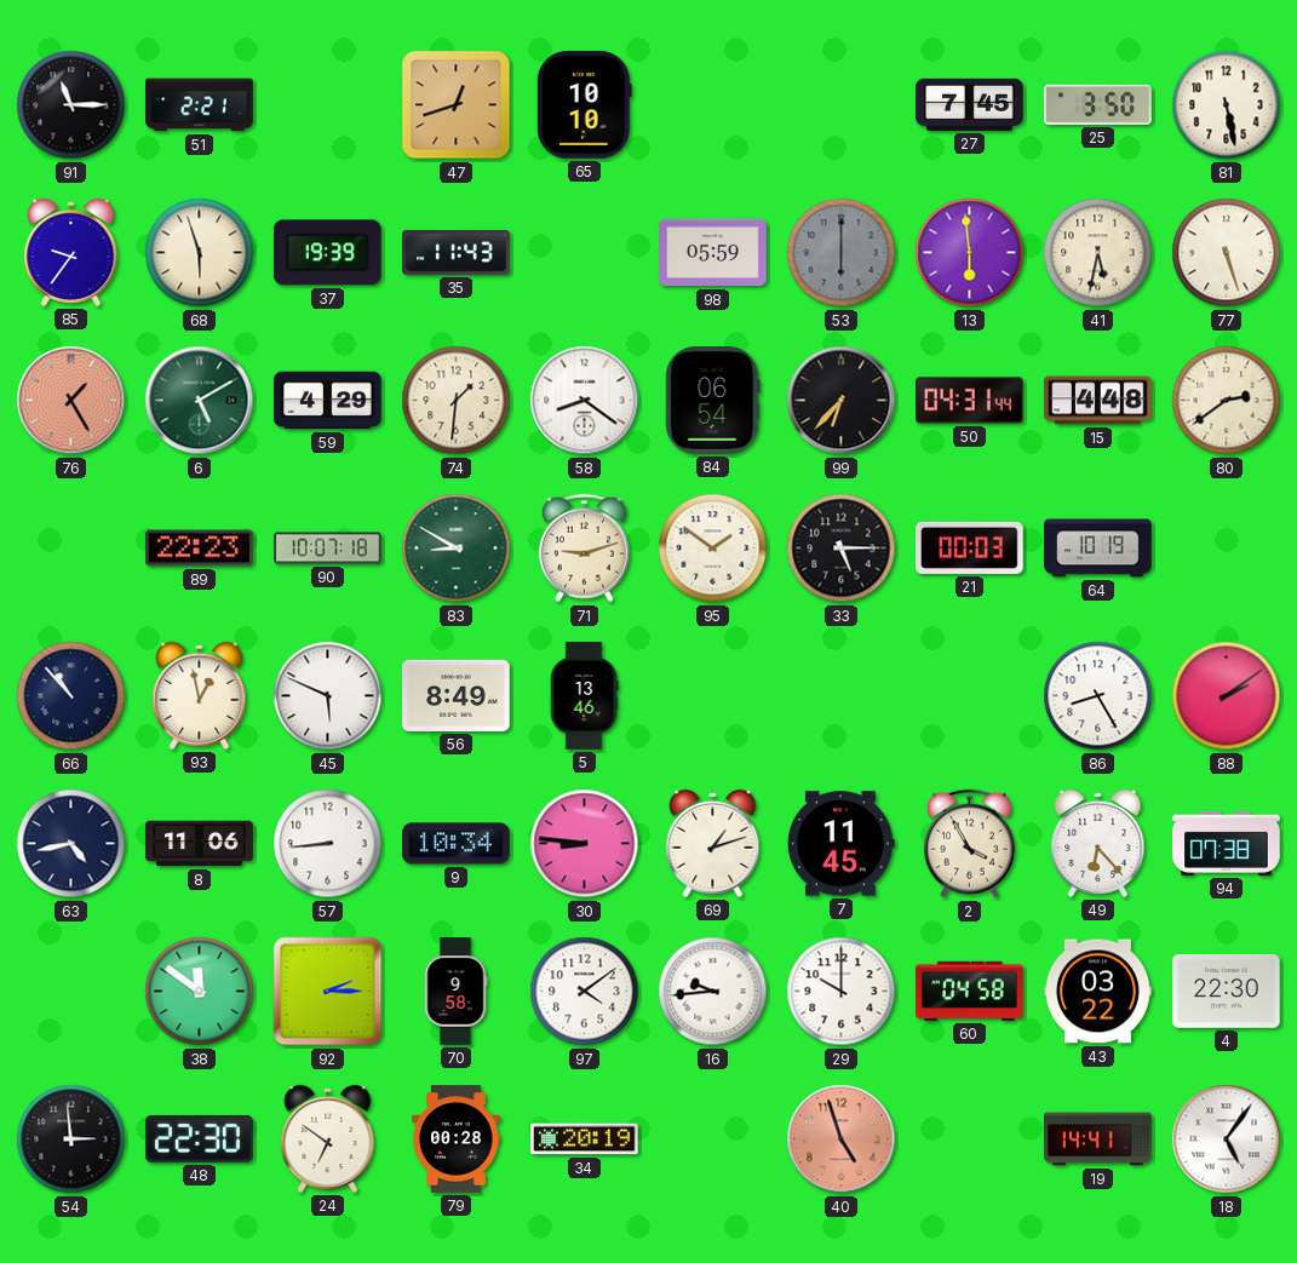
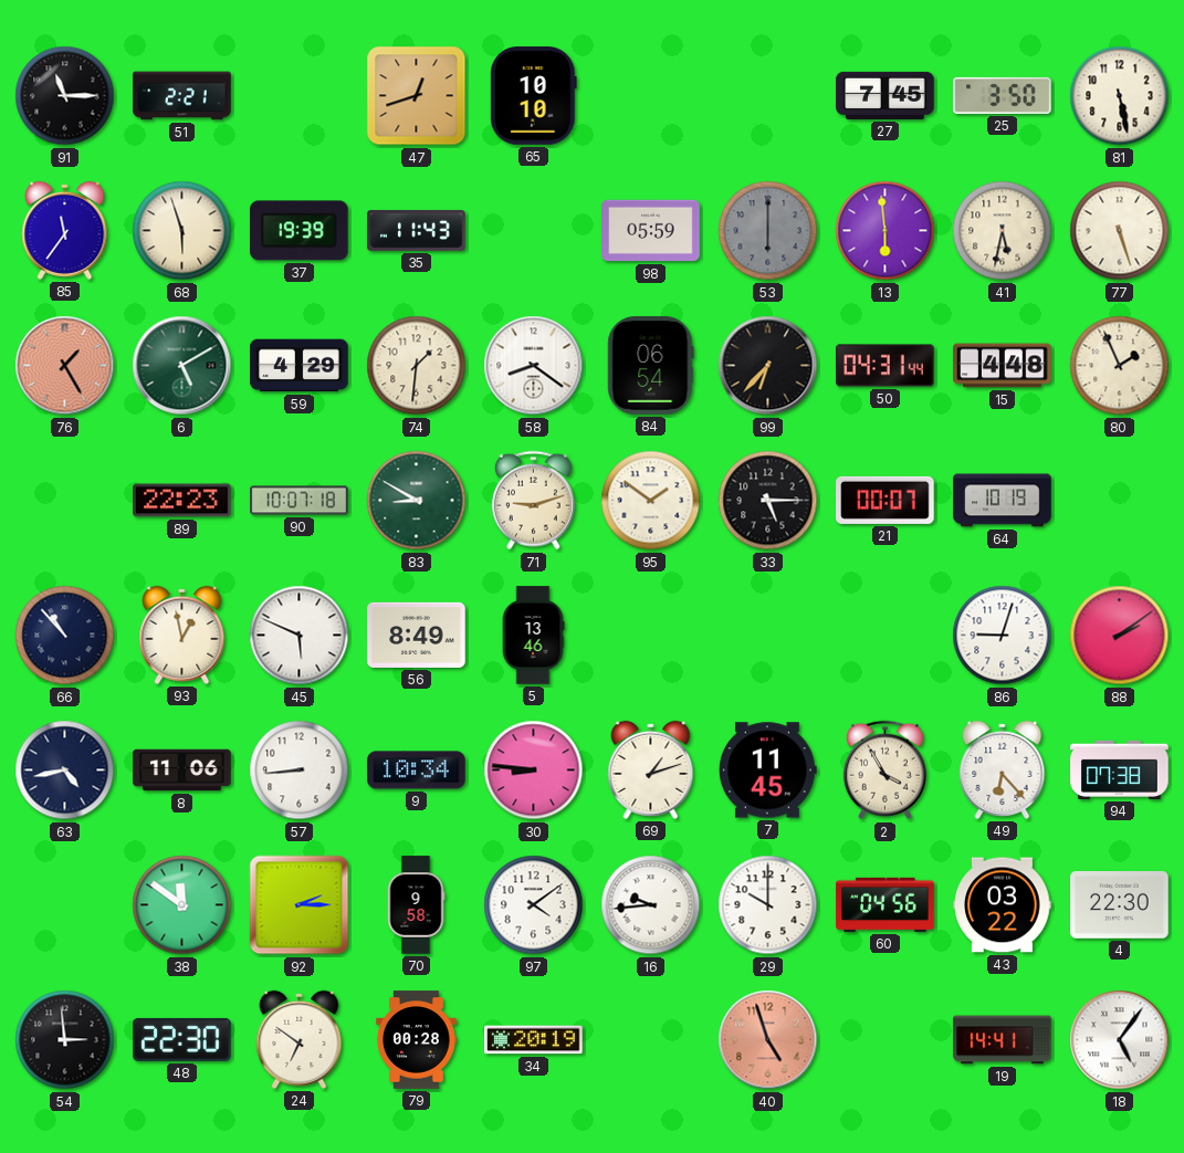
85: 9:36 -> 11:36
80: 2:39 -> 1:56
21: 00:03 -> 00:07
86: 8:25 -> 9:03
60: 04:58 -> 04:56
